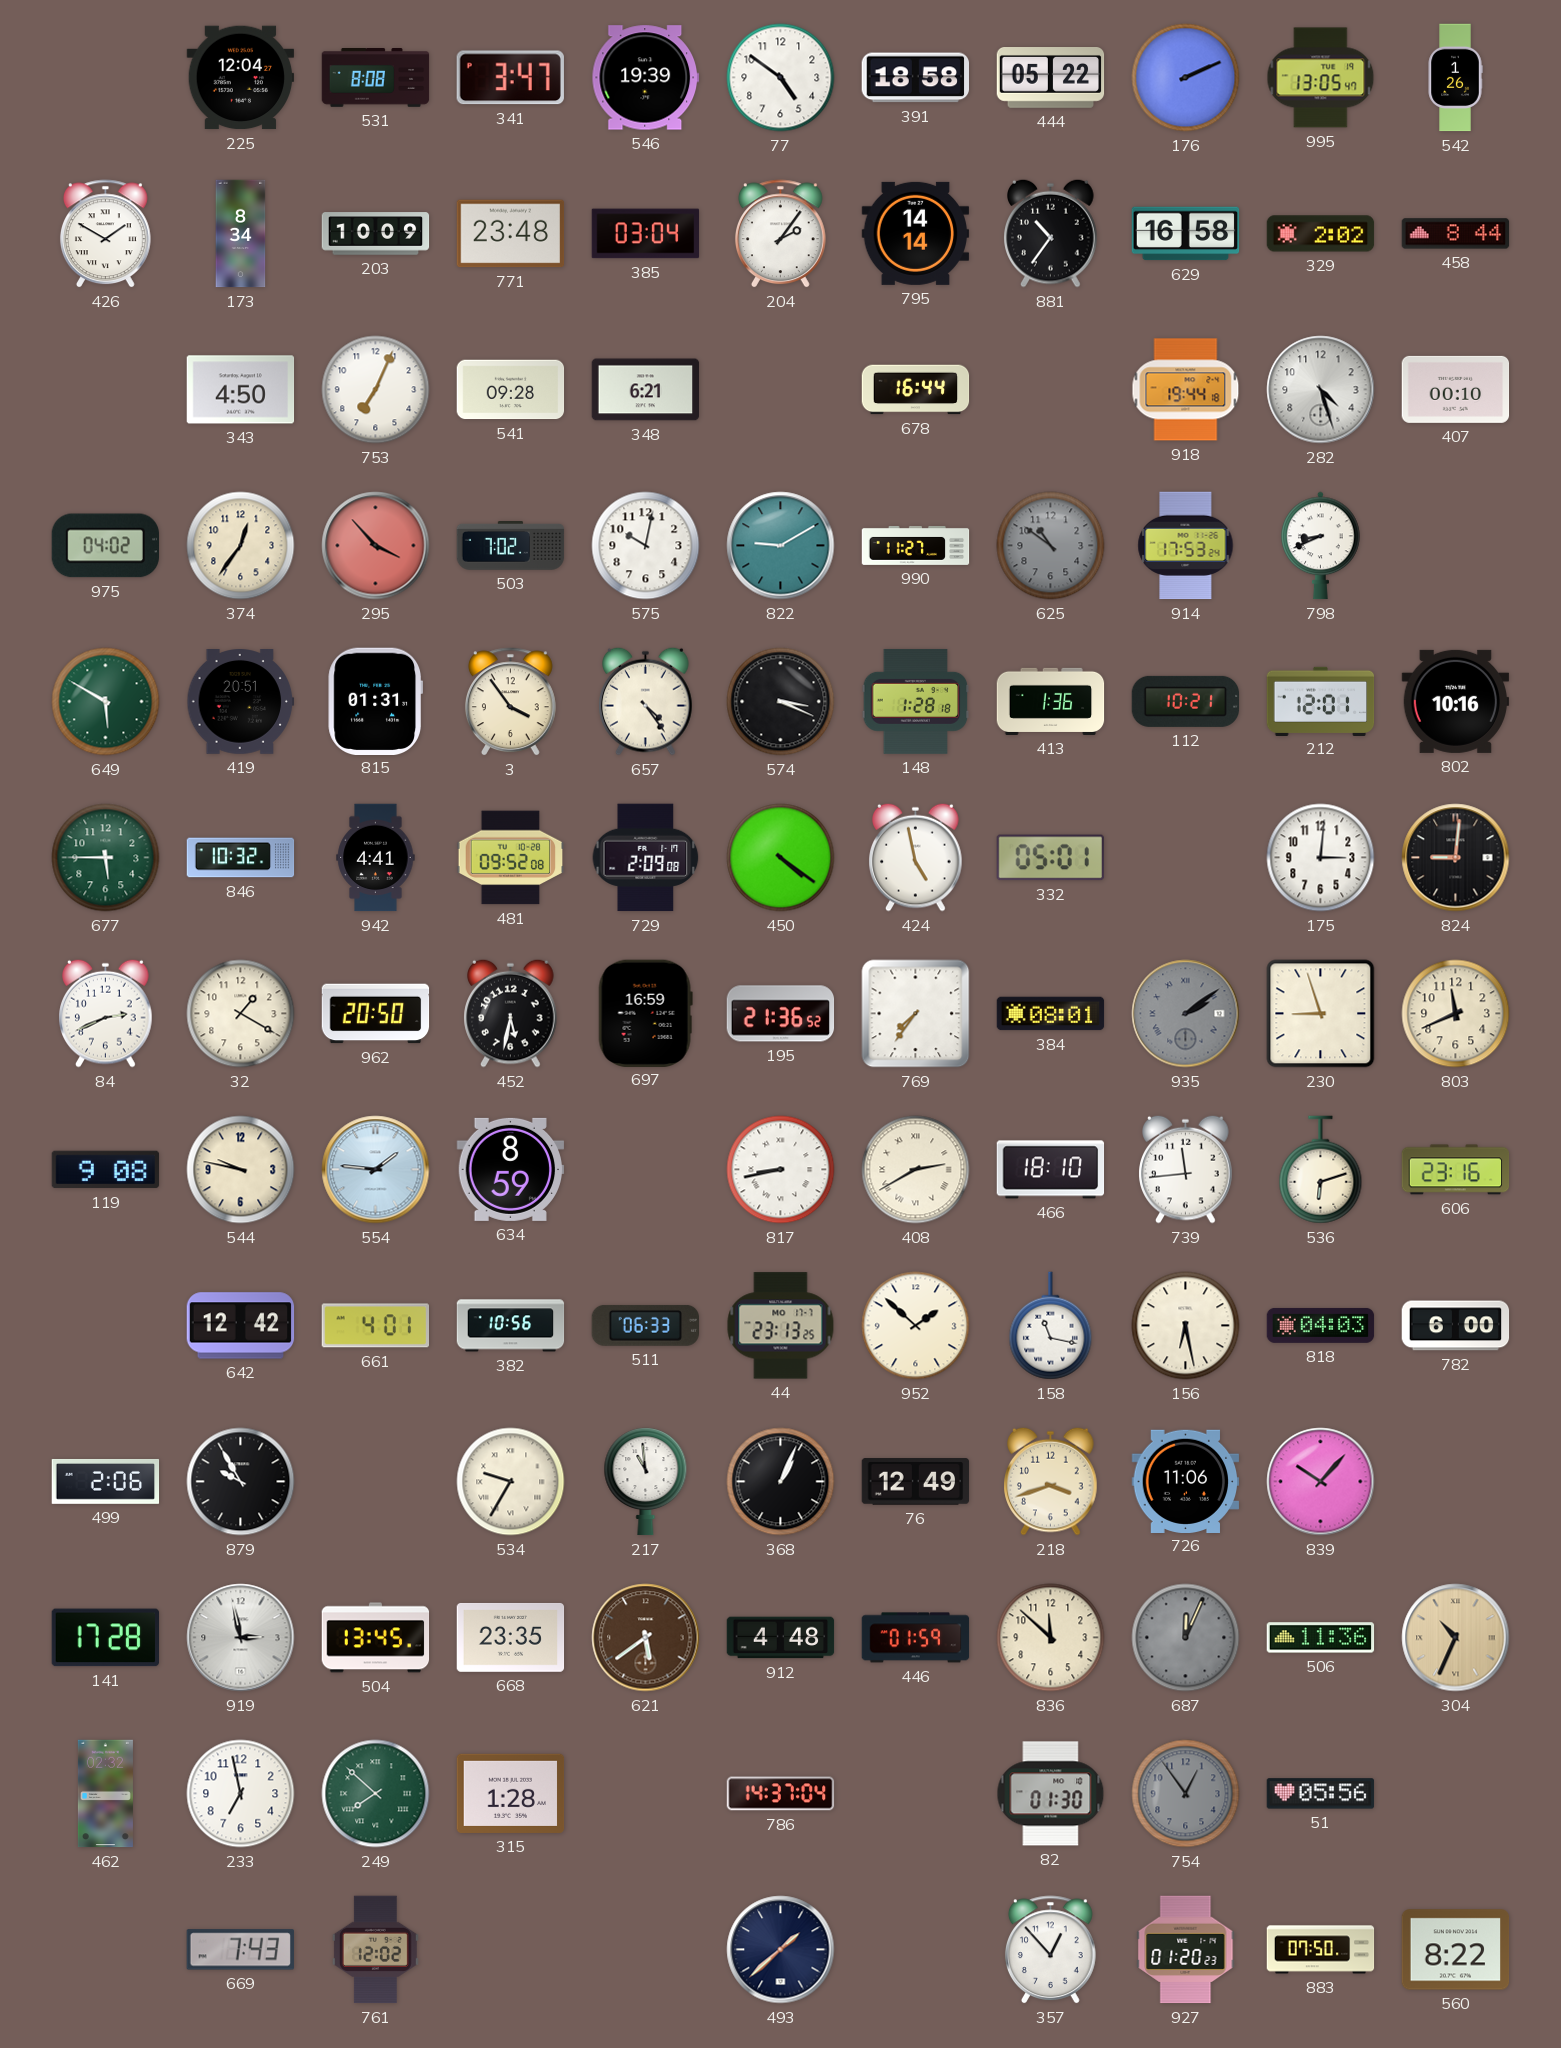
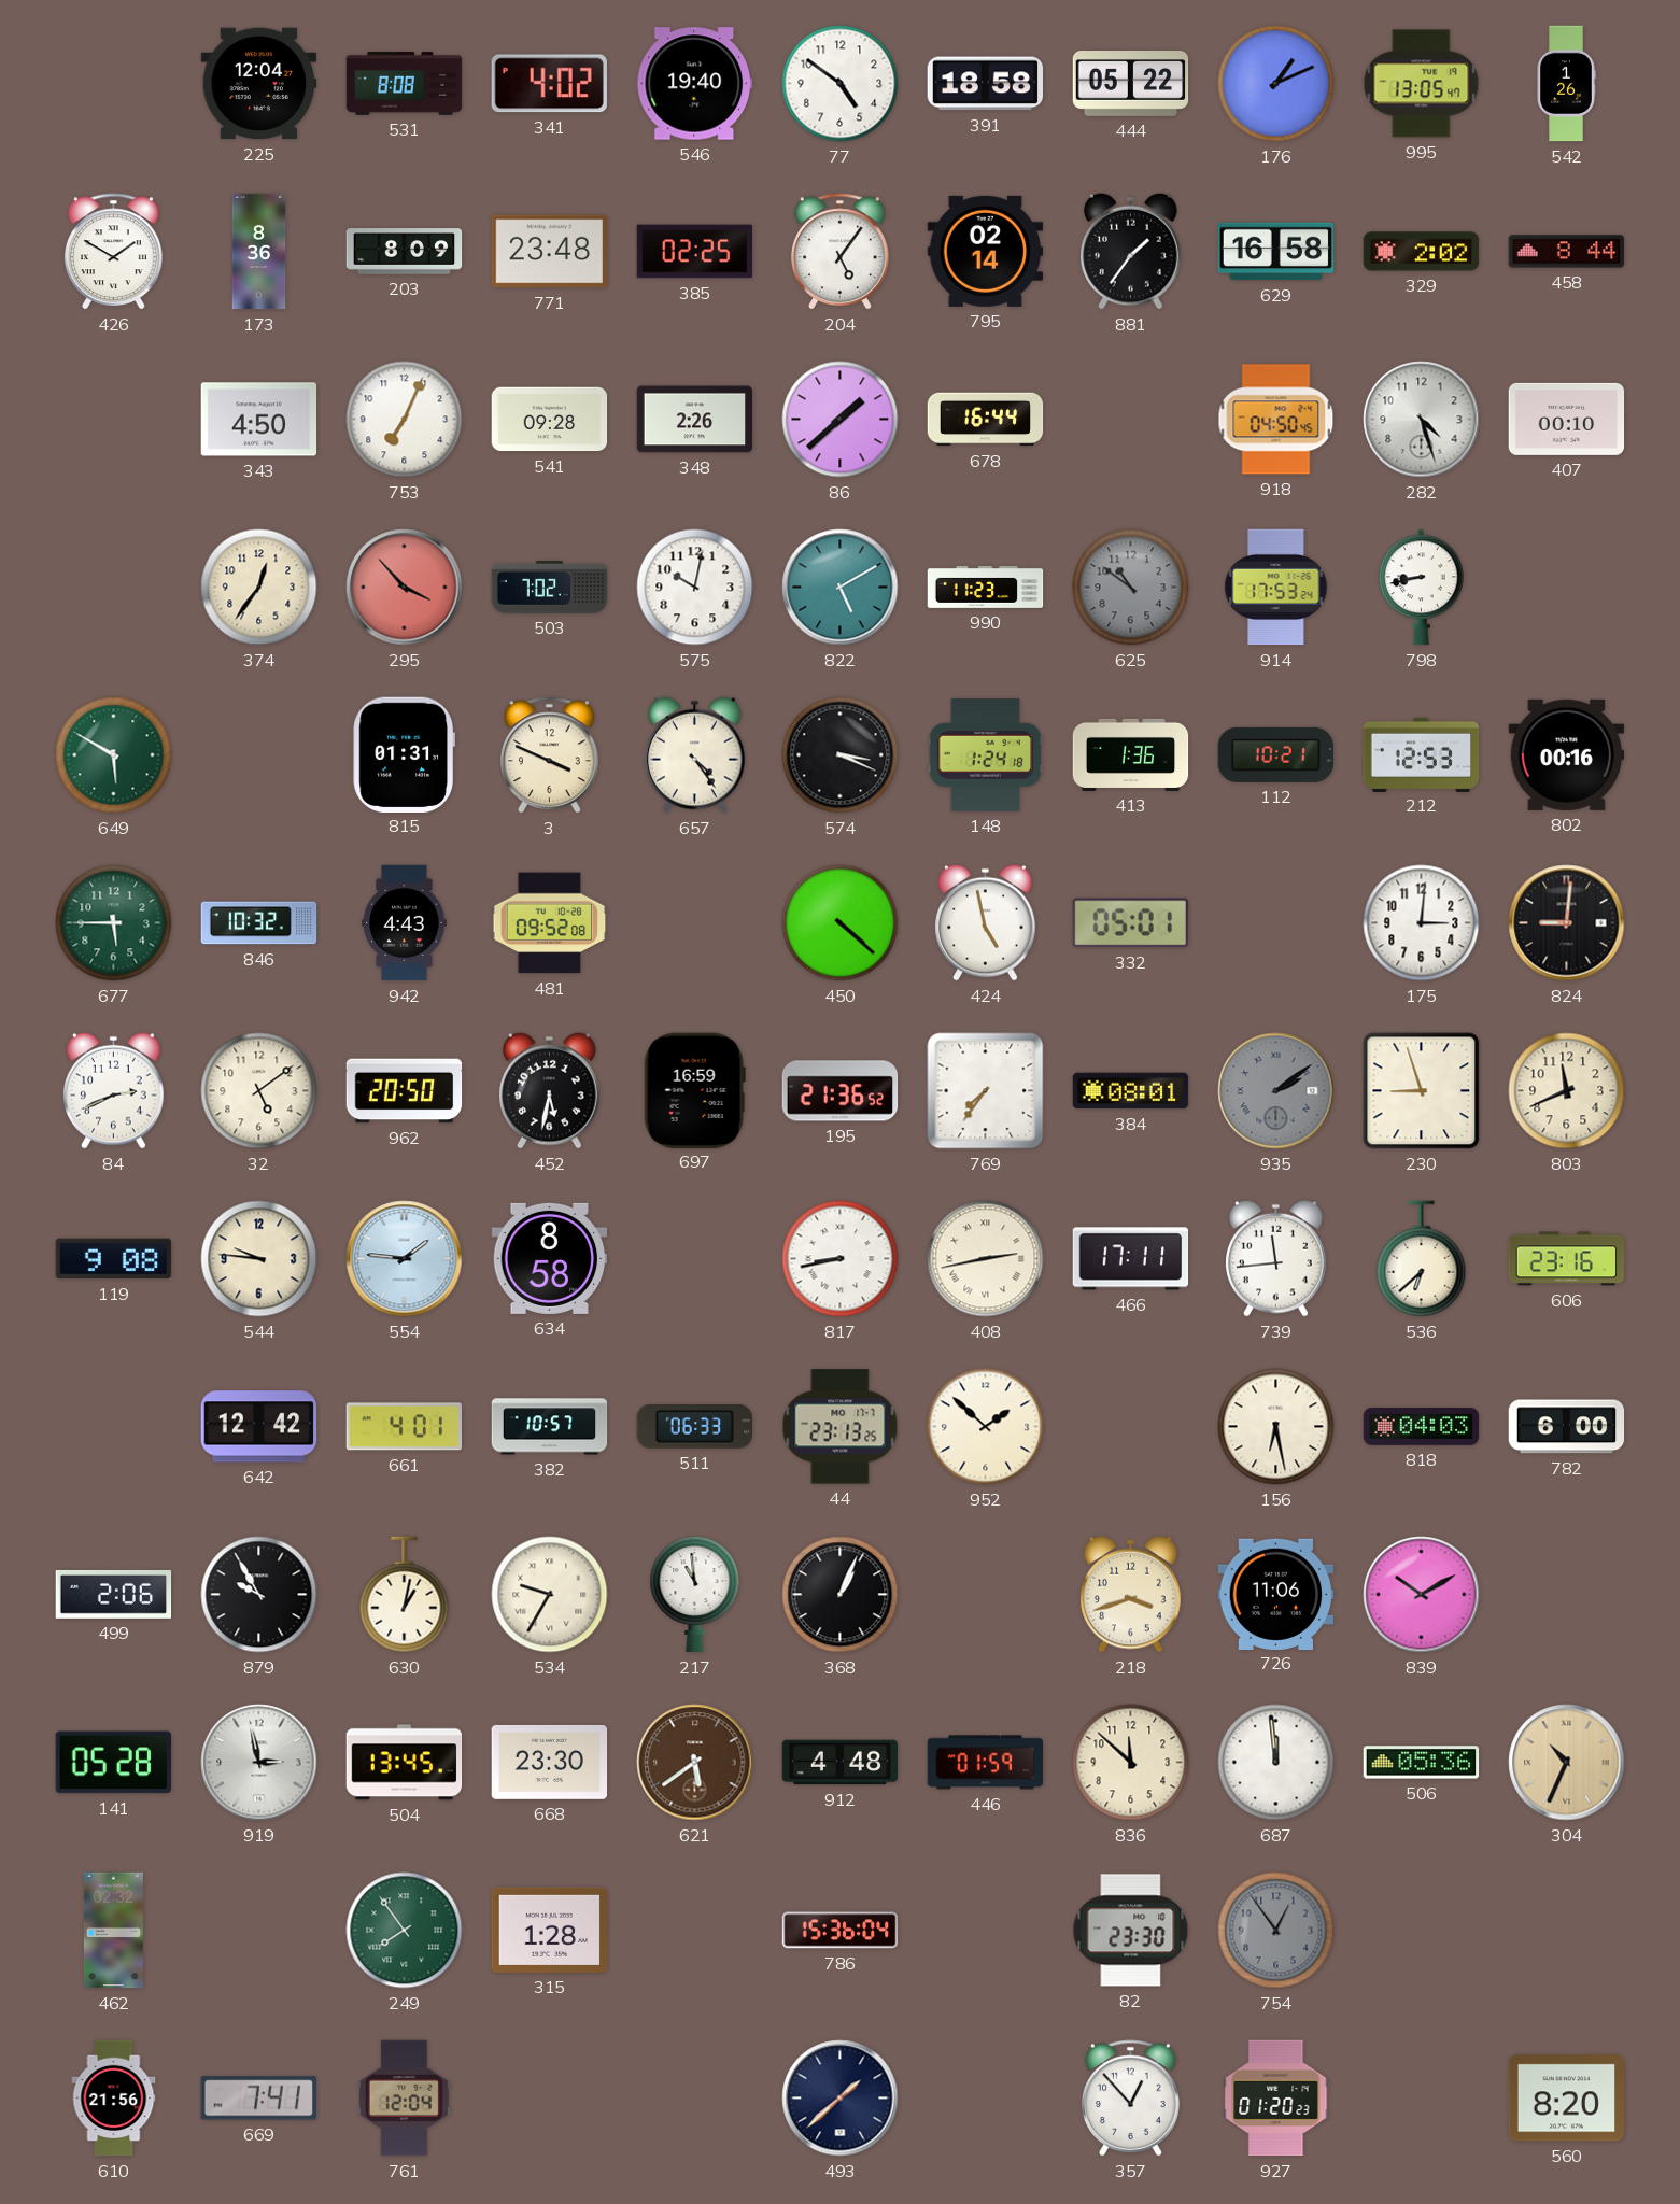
341: 3:47 -> 4:02
546: 19:39 -> 19:40
176: 2:11 -> 1:11
173: 8:34 -> 8:36
203: 10:09 -> 8:09
385: 03:04 -> 02:25
204: 2:06 -> 5:06
795: 14:14 -> 02:14
881: 10:36 -> 1:36
348: 6:21 -> 2:26
86: none -> 1:38
918: 19:44 -> 04:50
975: 04:02 -> none
822: 9:10 -> 5:10
990: 11:27 -> 11:23
798: 8:41 -> 8:43
419: 20:51 -> none
3: 3:54 -> 3:49
148: 1:28 -> 1:24
212: 12:01 -> 12:53
802: 10:16 -> 00:16
942: 4:41 -> 4:43
729: 2:09 -> none
450: 4:21 -> 4:22
32: 1:20 -> 5:09
544: 9:47 -> 9:46
634: 8:59 -> 8:58
408: 2:40 -> 2:43
466: 18:10 -> 17:11
536: 6:12 -> 6:38
382: 10:56 -> 10:57
158: 11:17 -> none
630: none -> 1:02
76: 12:49 -> none
839: 10:07 -> 10:10
141: 17:28 -> 05:28
668: 23:35 -> 23:30
687: 12:04 -> 11:59
687 dial: grey -> white
506: 11:36 -> 05:36
233: 6:58 -> none
249: 7:52 -> 7:54
786: 14:37 -> 15:36
82: 01:30 -> 23:30
51: 05:56 -> none
610: none -> 21:56
669: 7:43 -> 7:41
761: 12:02 -> 12:04
883: 07:50 -> none
560: 8:22 -> 8:20
